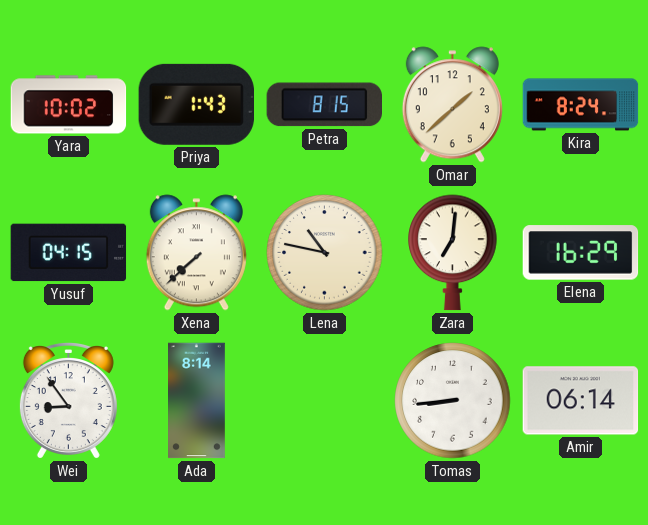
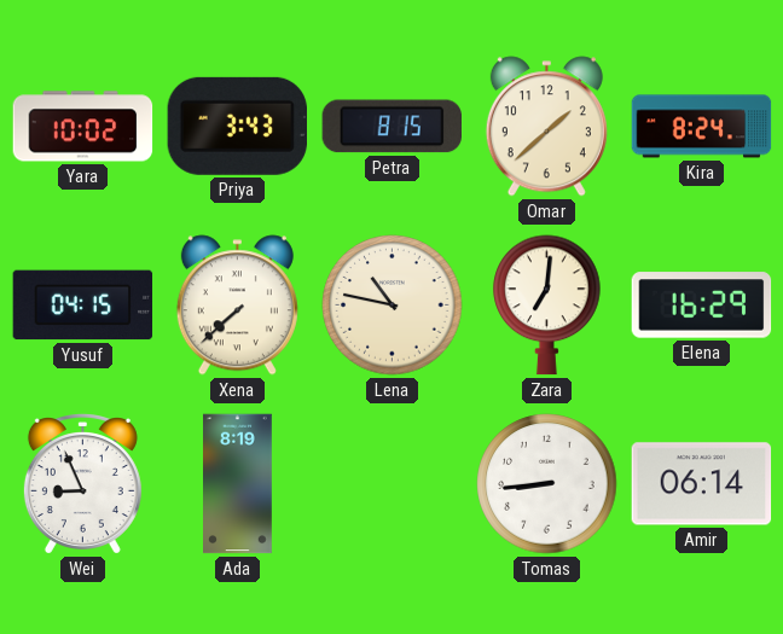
Priya: 1:43 -> 3:43
Wei: 8:54 -> 8:56
Ada: 8:14 -> 8:19
